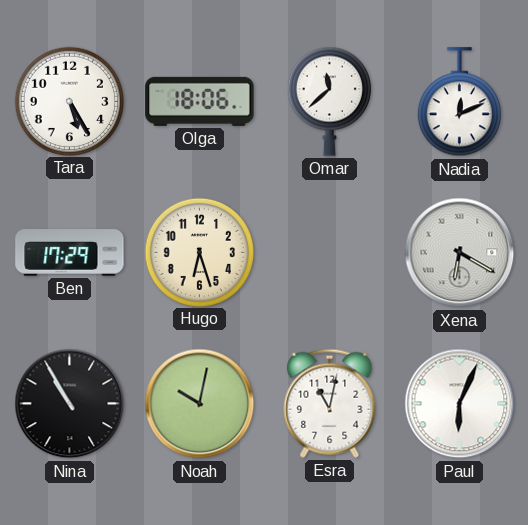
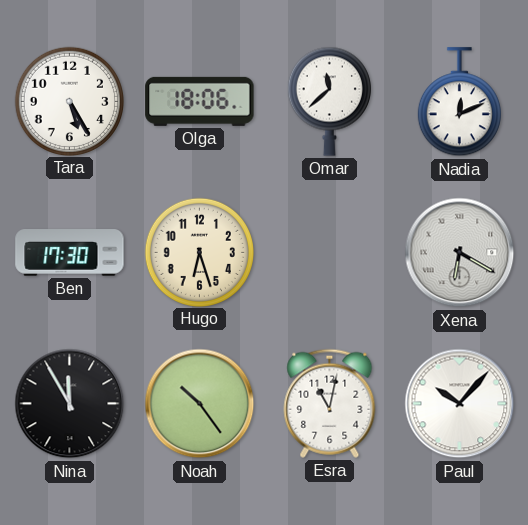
Ben: 17:29 -> 17:30
Nina: 10:55 -> 11:55
Noah: 10:02 -> 10:24
Paul: 6:04 -> 10:07
